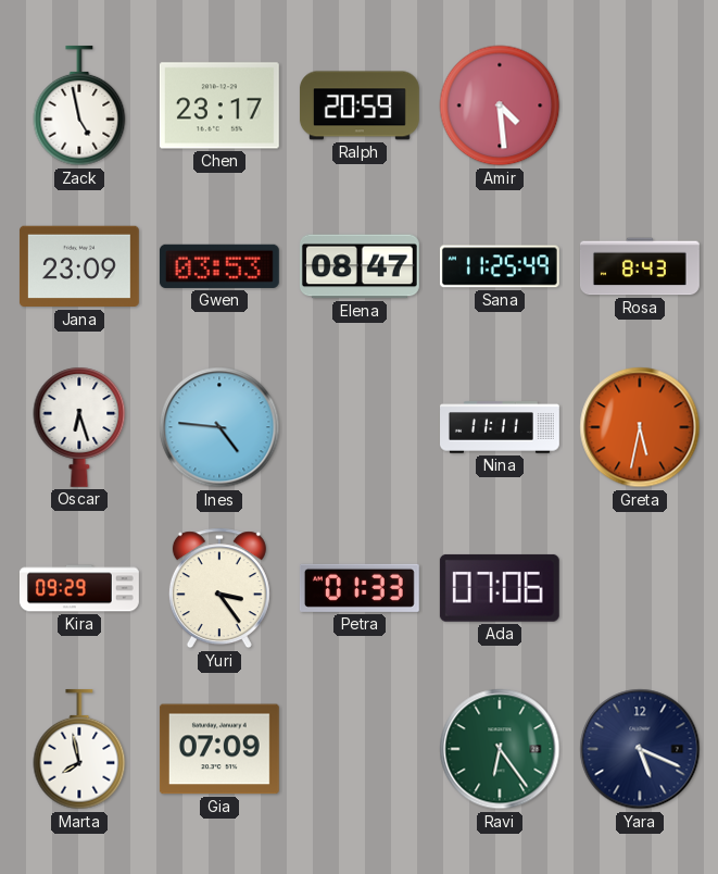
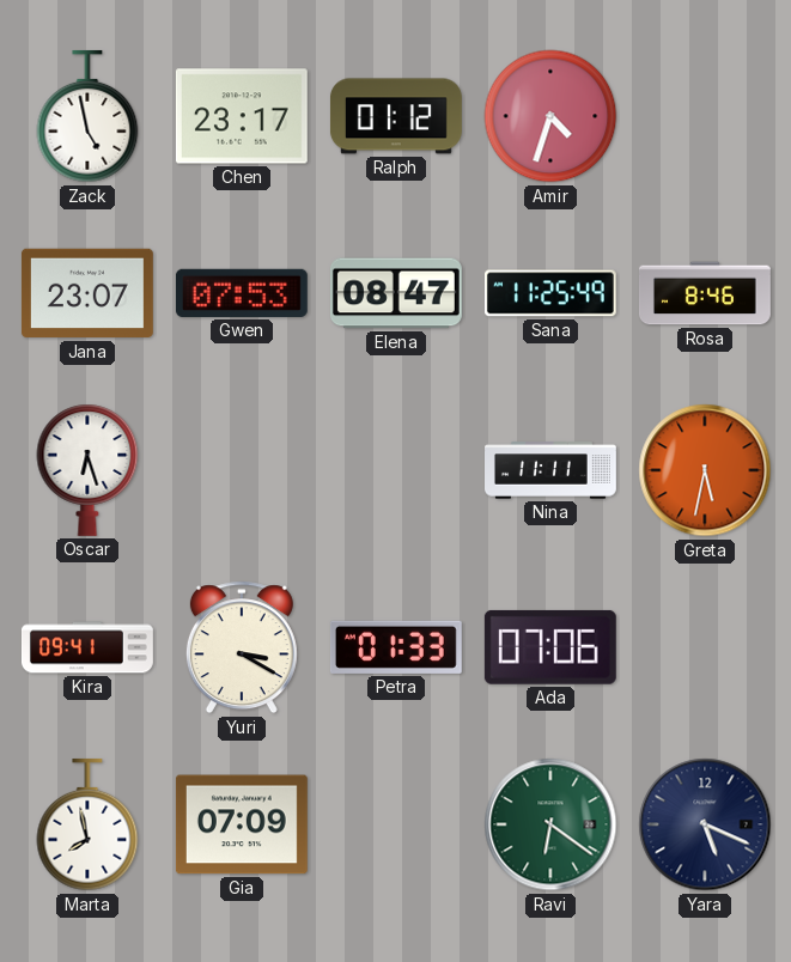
Ralph: 20:59 -> 01:12
Amir: 4:29 -> 4:33
Jana: 23:09 -> 23:07
Gwen: 03:53 -> 07:53
Rosa: 8:43 -> 8:46
Ines: 4:46 -> none
Kira: 09:29 -> 09:41
Yuri: 3:24 -> 3:20
Ravi: 6:24 -> 6:21
